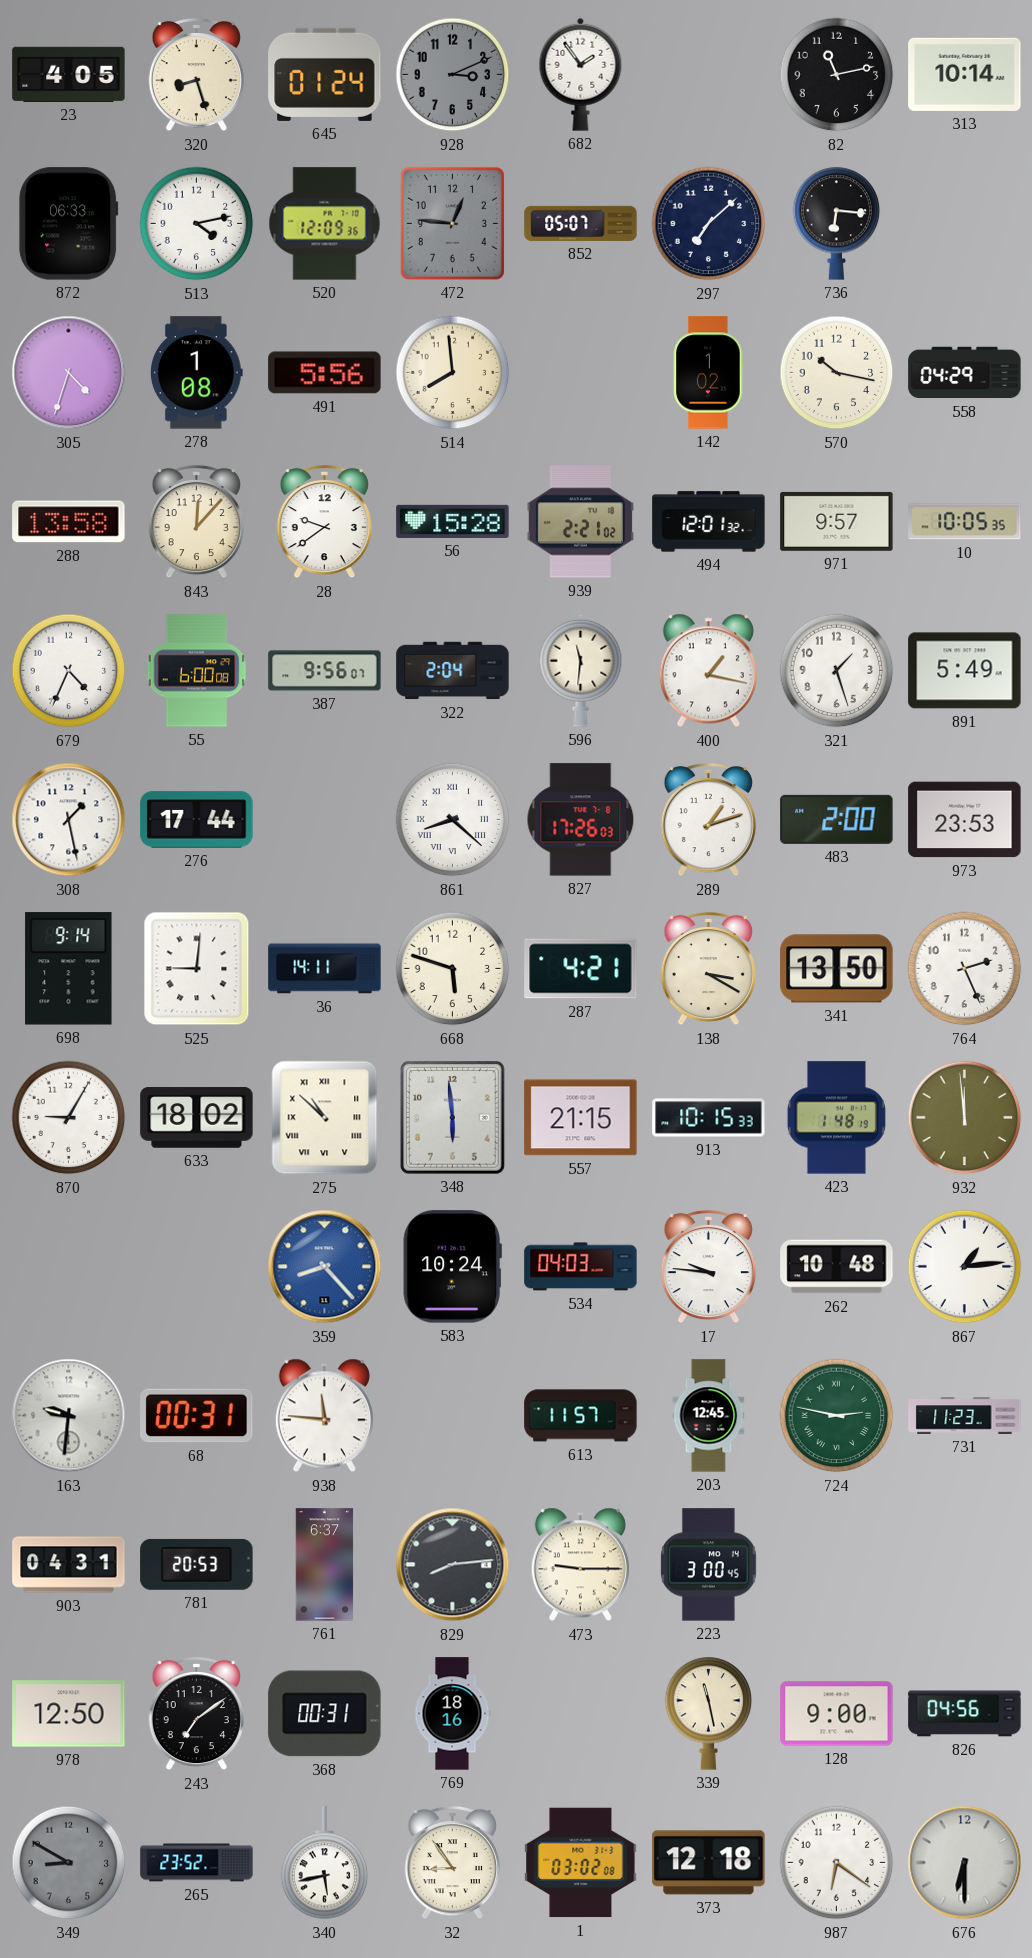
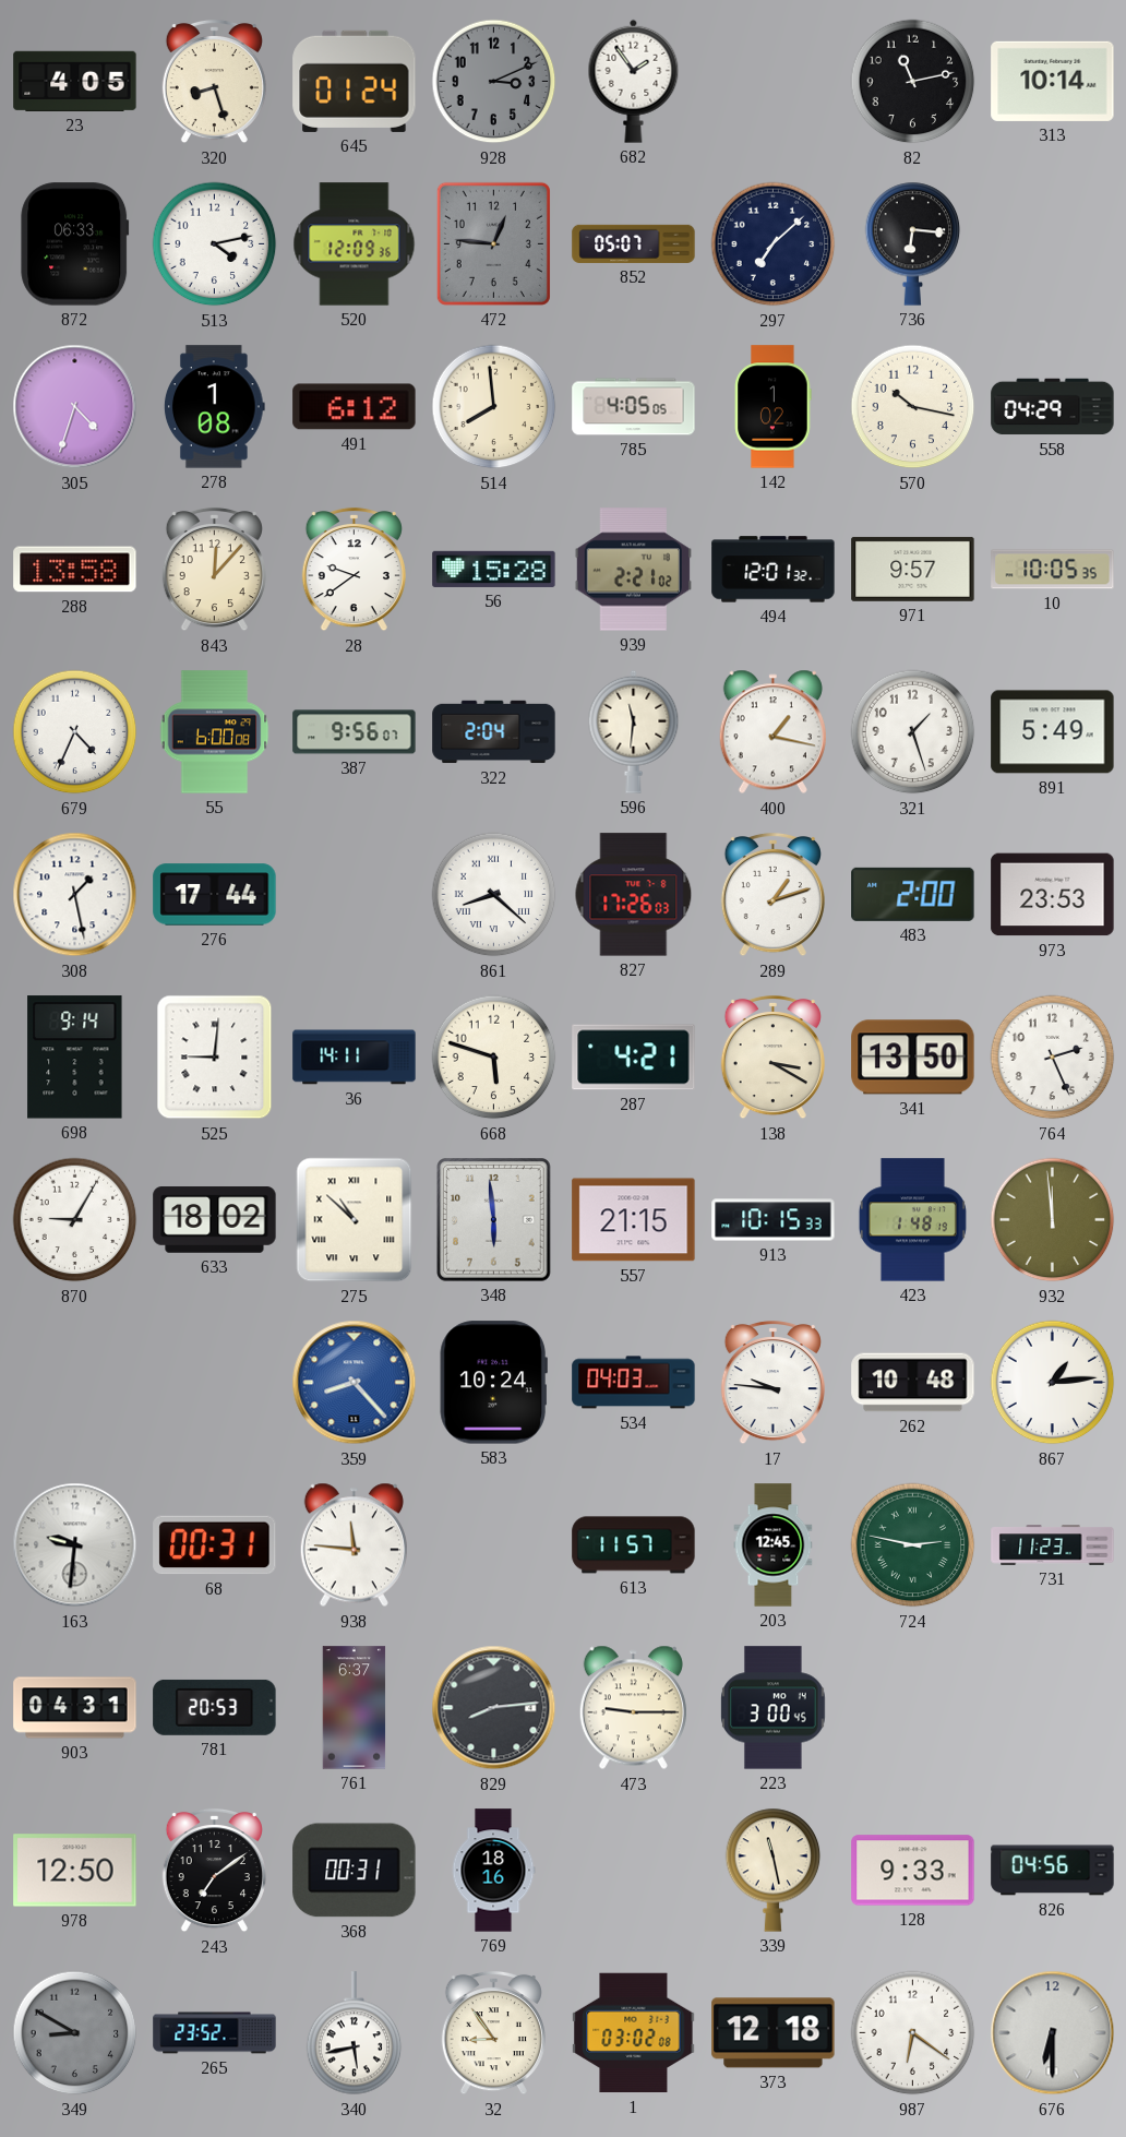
491: 5:56 -> 6:12
785: none -> 4:05
128: 9:00 -> 9:33
